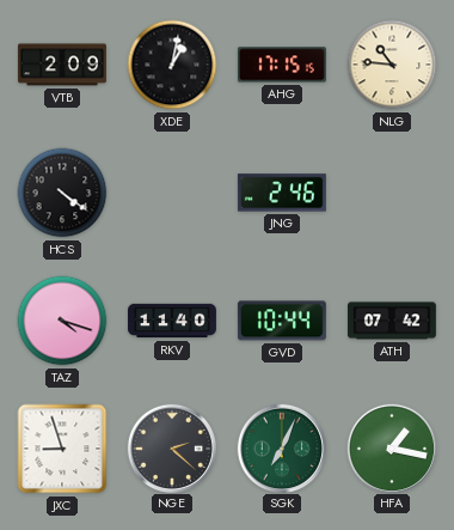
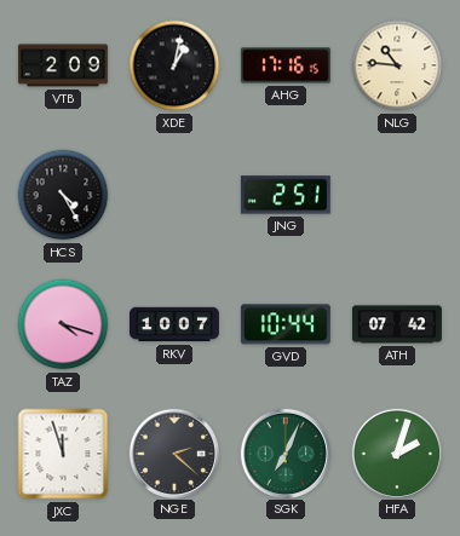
AHG: 17:15 -> 17:16
HCS: 4:21 -> 4:25
JNG: 2:46 -> 2:51
RKV: 11:40 -> 10:07
JXC: 8:57 -> 11:57
HFA: 1:17 -> 2:03
